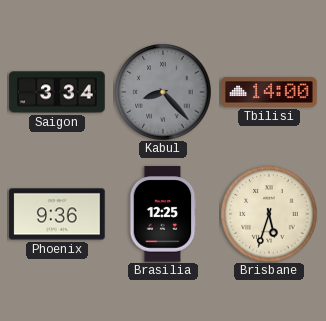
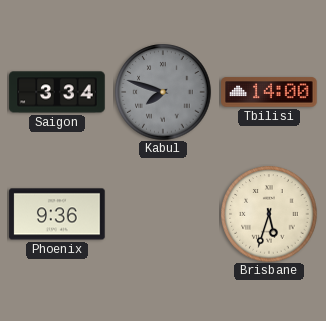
Kabul: 8:23 -> 7:48
Brasilia: 12:25 -> none
